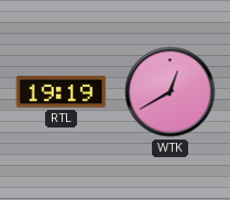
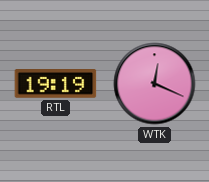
WTK: 12:40 -> 12:19
